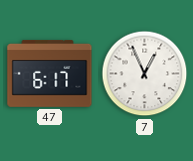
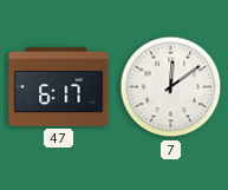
7: 12:56 -> 12:09
